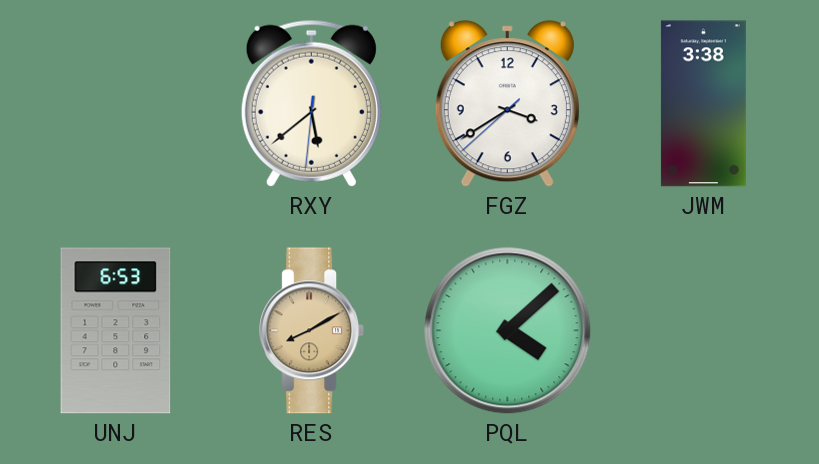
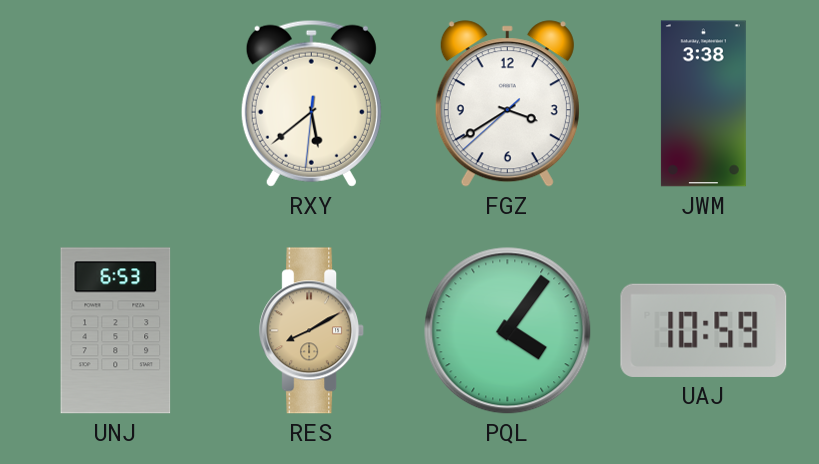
PQL: 4:08 -> 4:06
UAJ: none -> 10:59
